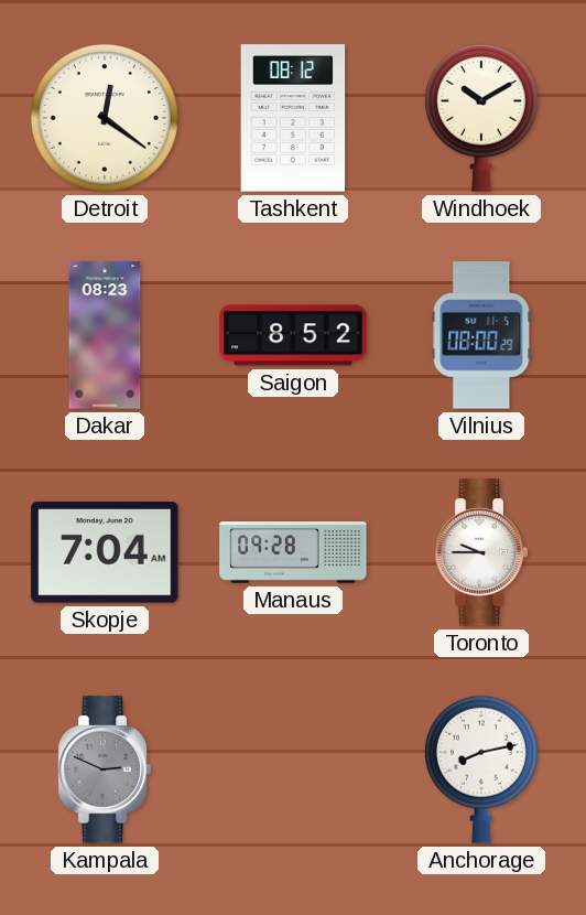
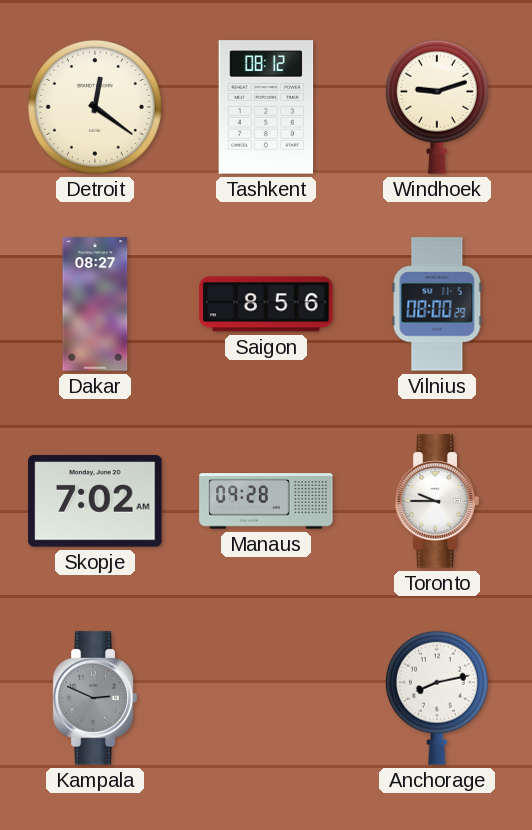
Windhoek: 10:10 -> 9:12
Dakar: 08:23 -> 08:27
Saigon: 8:52 -> 8:56
Skopje: 7:04 -> 7:02
